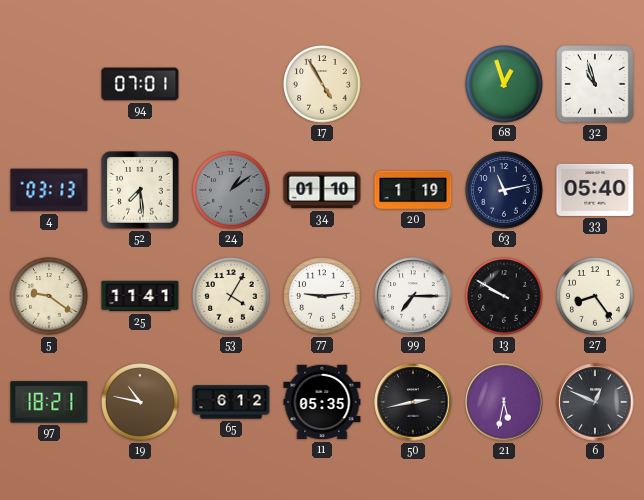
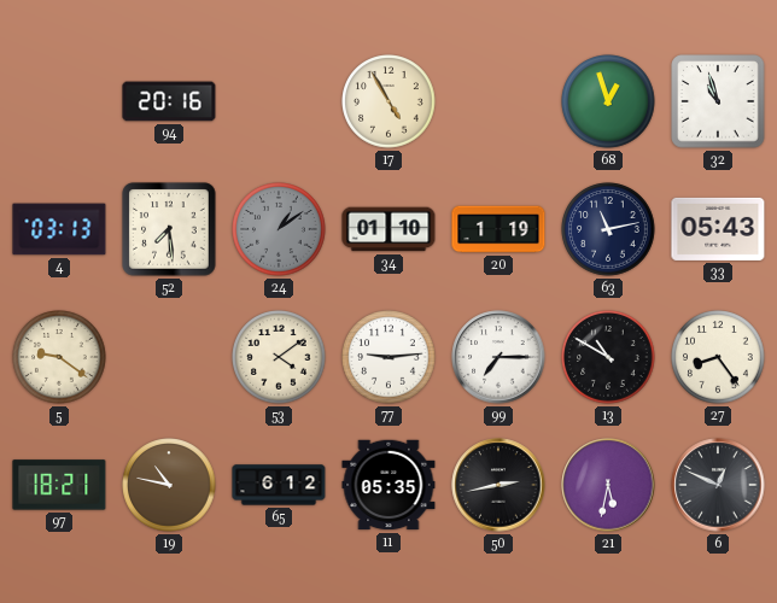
94: 07:01 -> 20:16
33: 05:40 -> 05:43
25: 11:41 -> none
53: 4:05 -> 4:09
13: 9:50 -> 10:50
